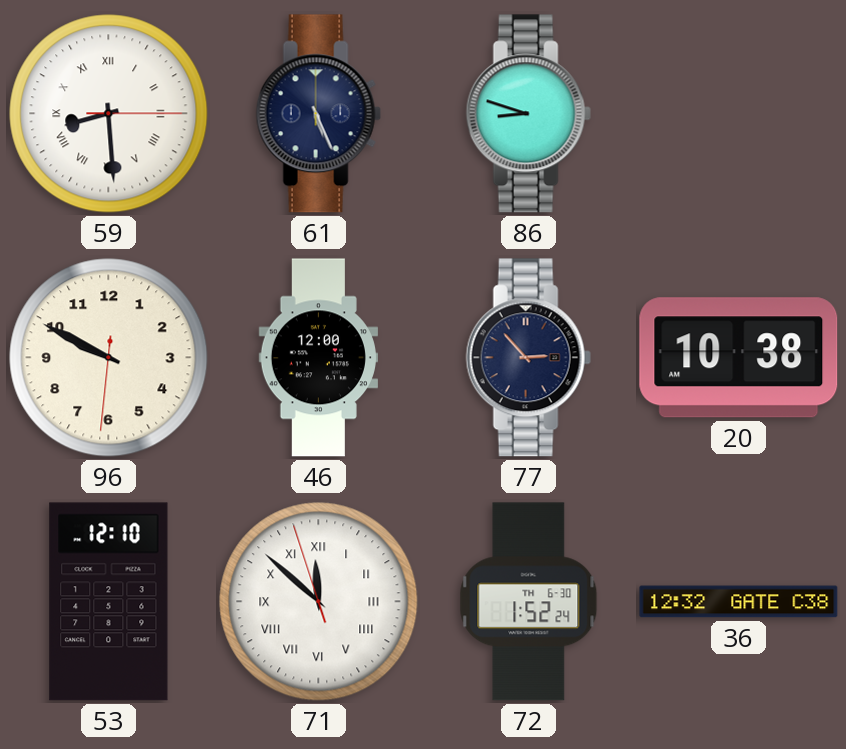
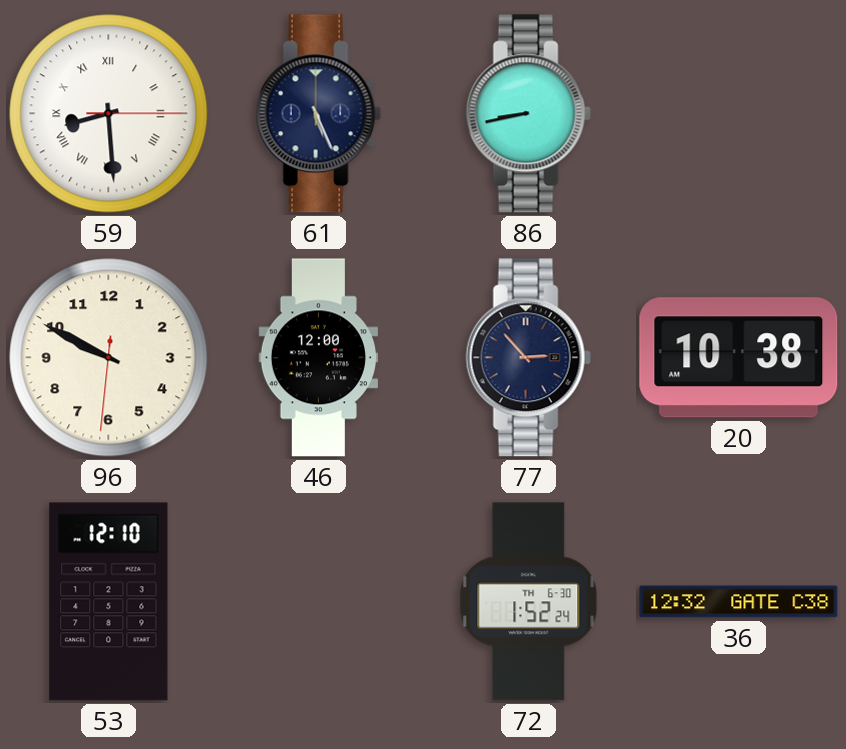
86: 8:48 -> 8:43
71: 11:51 -> none
